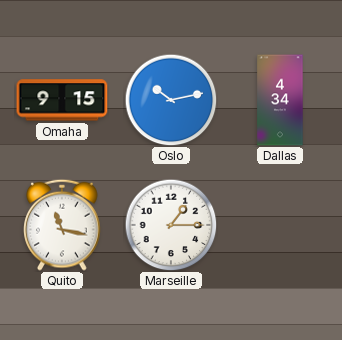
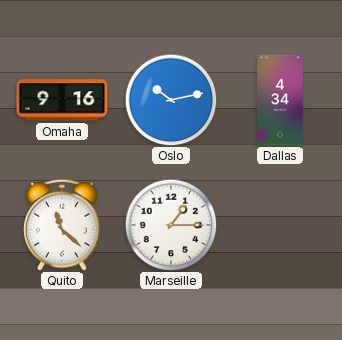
Omaha: 9:15 -> 9:16
Quito: 11:17 -> 11:22
